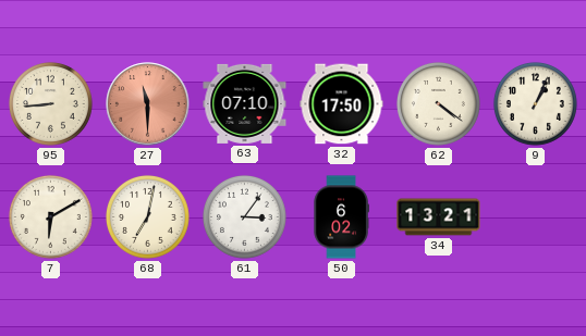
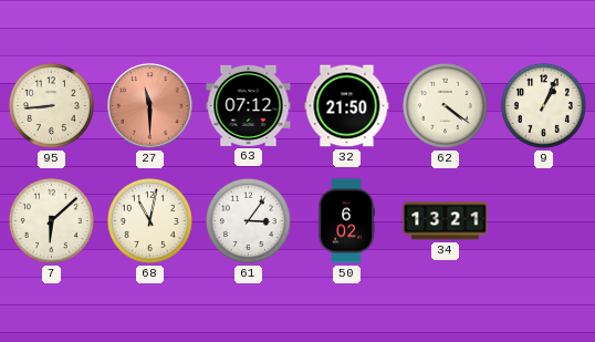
63: 07:10 -> 07:12
32: 17:50 -> 21:50
7: 6:10 -> 6:08
68: 7:02 -> 11:02
